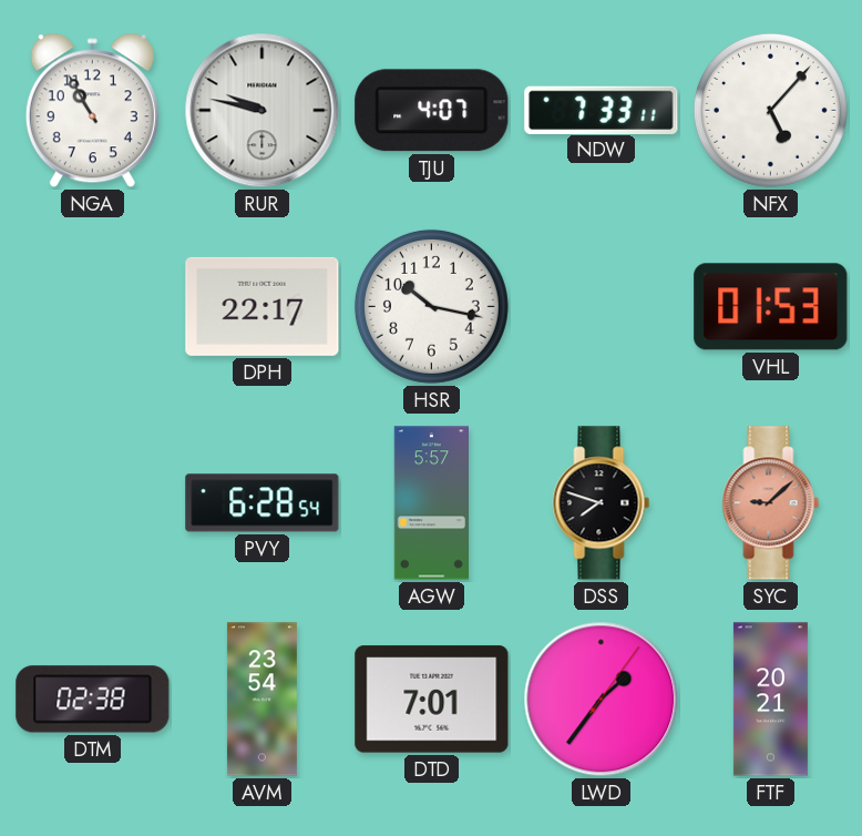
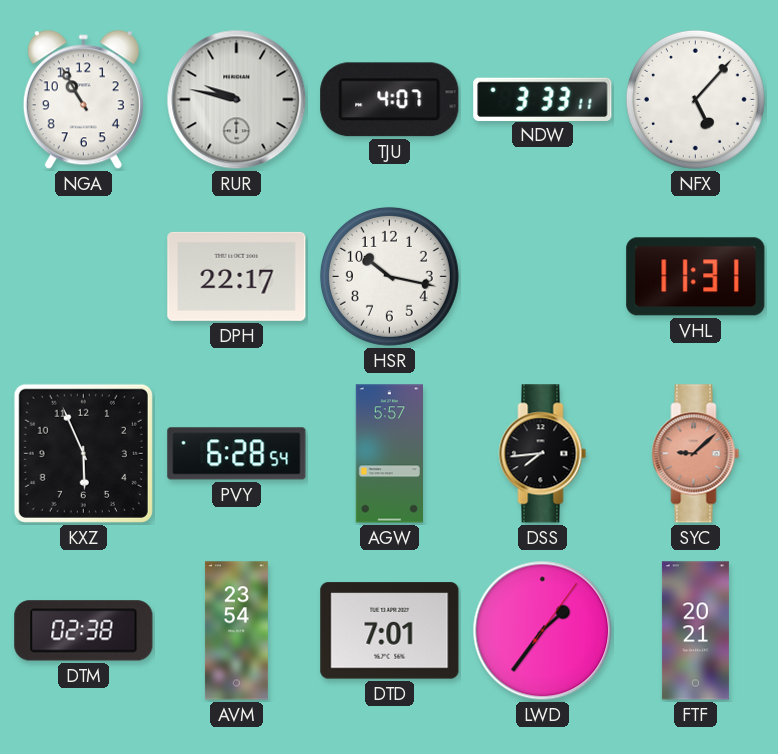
NDW: 7:33 -> 3:33
VHL: 01:53 -> 11:31
KXZ: none -> 5:56
DSS: 7:48 -> 7:44
